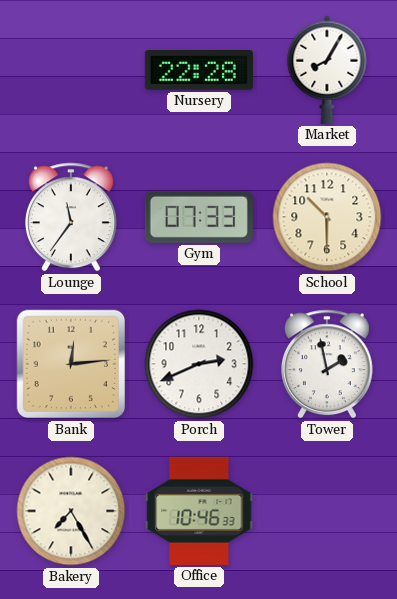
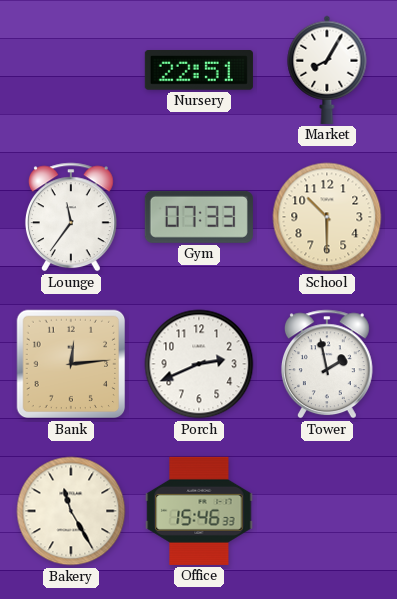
Nursery: 22:28 -> 22:51
Bakery: 7:25 -> 11:25
Office: 10:46 -> 15:46
